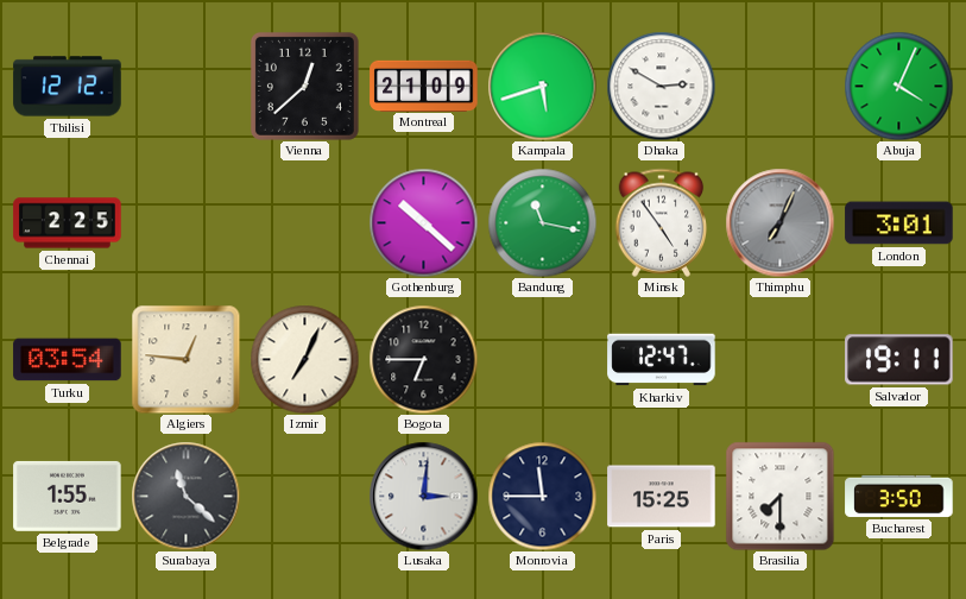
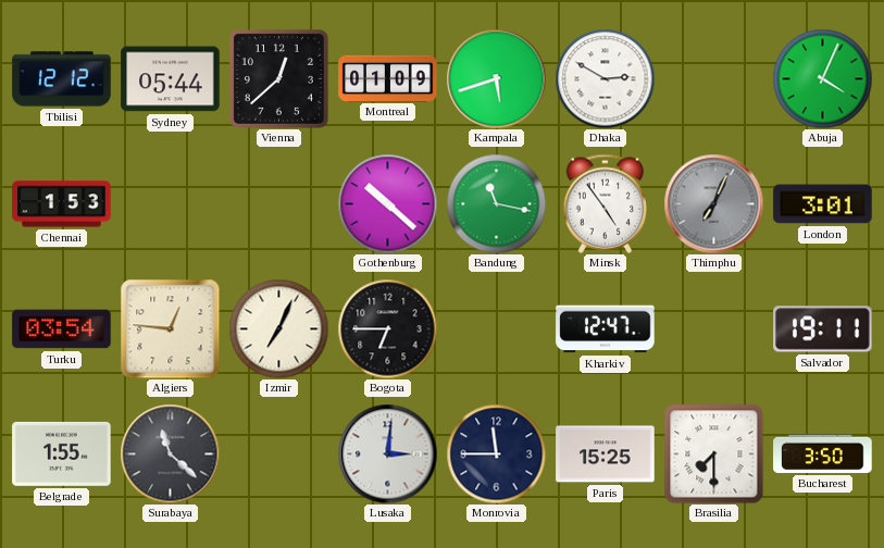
Sydney: none -> 05:44
Montreal: 21:09 -> 01:09
Chennai: 2:25 -> 1:53
